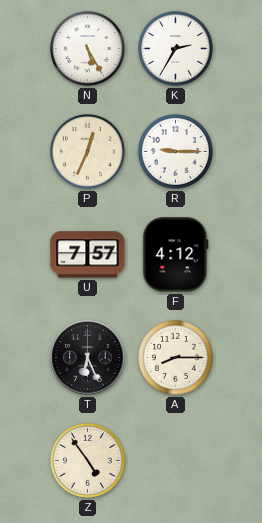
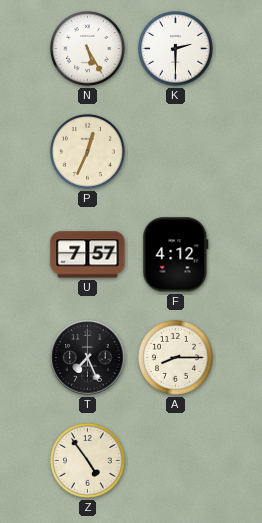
K: 2:35 -> 2:30
R: 9:15 -> none
T: 6:26 -> 7:26
